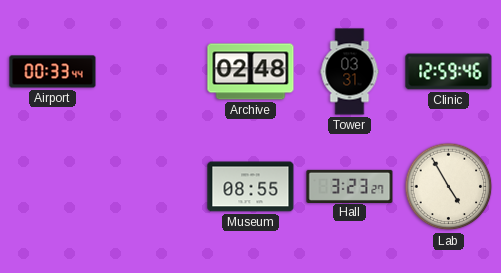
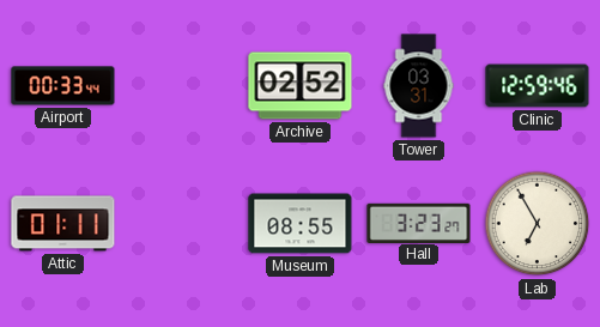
Archive: 02:48 -> 02:52
Attic: none -> 01:11
Lab: 4:55 -> 6:55
